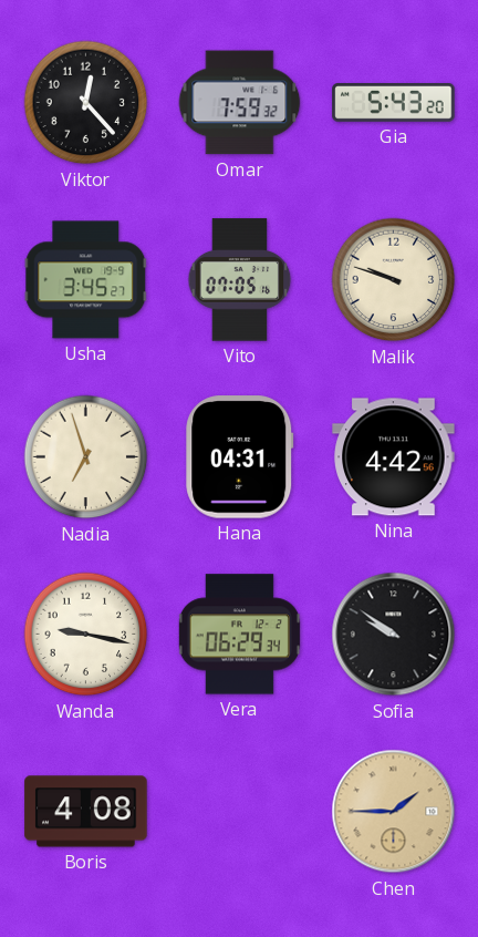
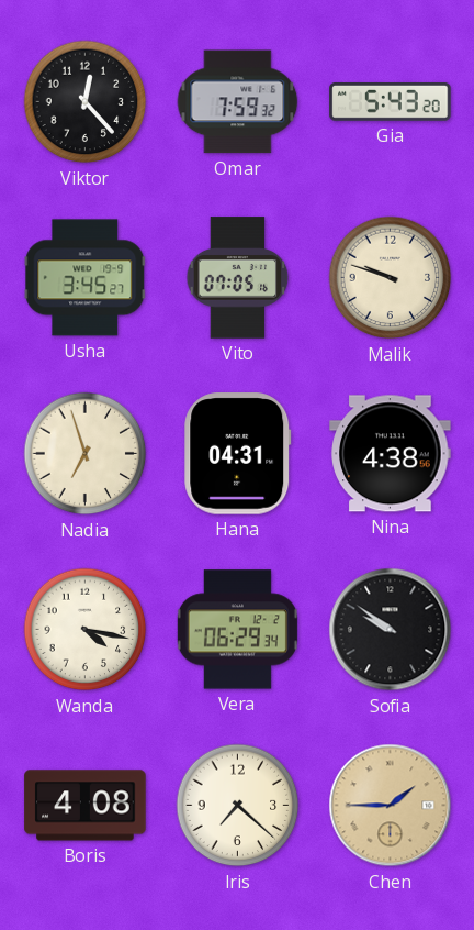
Nina: 4:42 -> 4:38
Wanda: 9:17 -> 4:17
Iris: none -> 7:22
